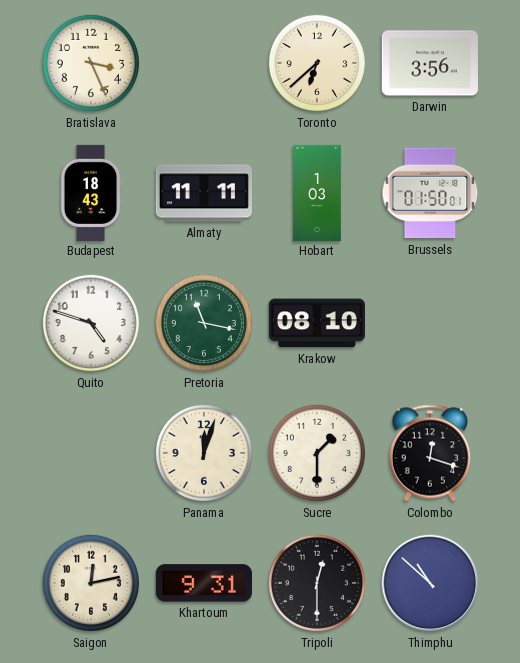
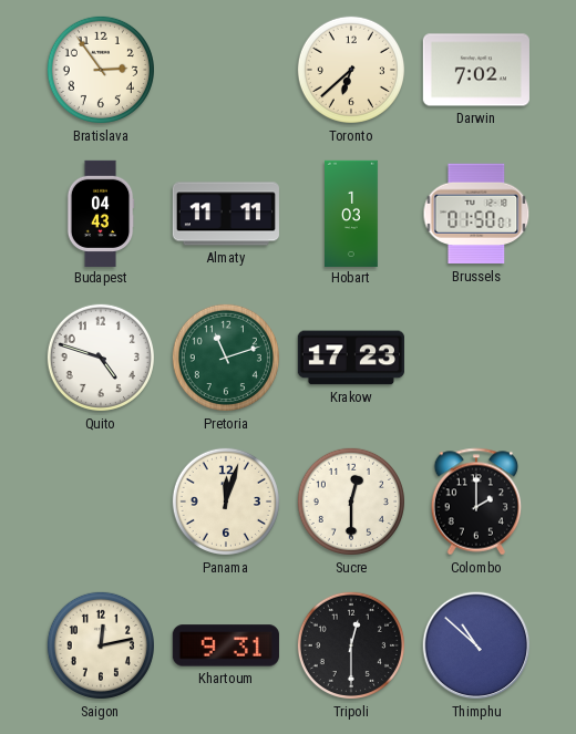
Bratislava: 3:26 -> 2:54
Darwin: 3:56 -> 7:02
Budapest: 18:43 -> 04:43
Pretoria: 11:17 -> 11:12
Krakow: 08:10 -> 17:23
Sucre: 1:30 -> 12:30
Colombo: 12:18 -> 2:00
